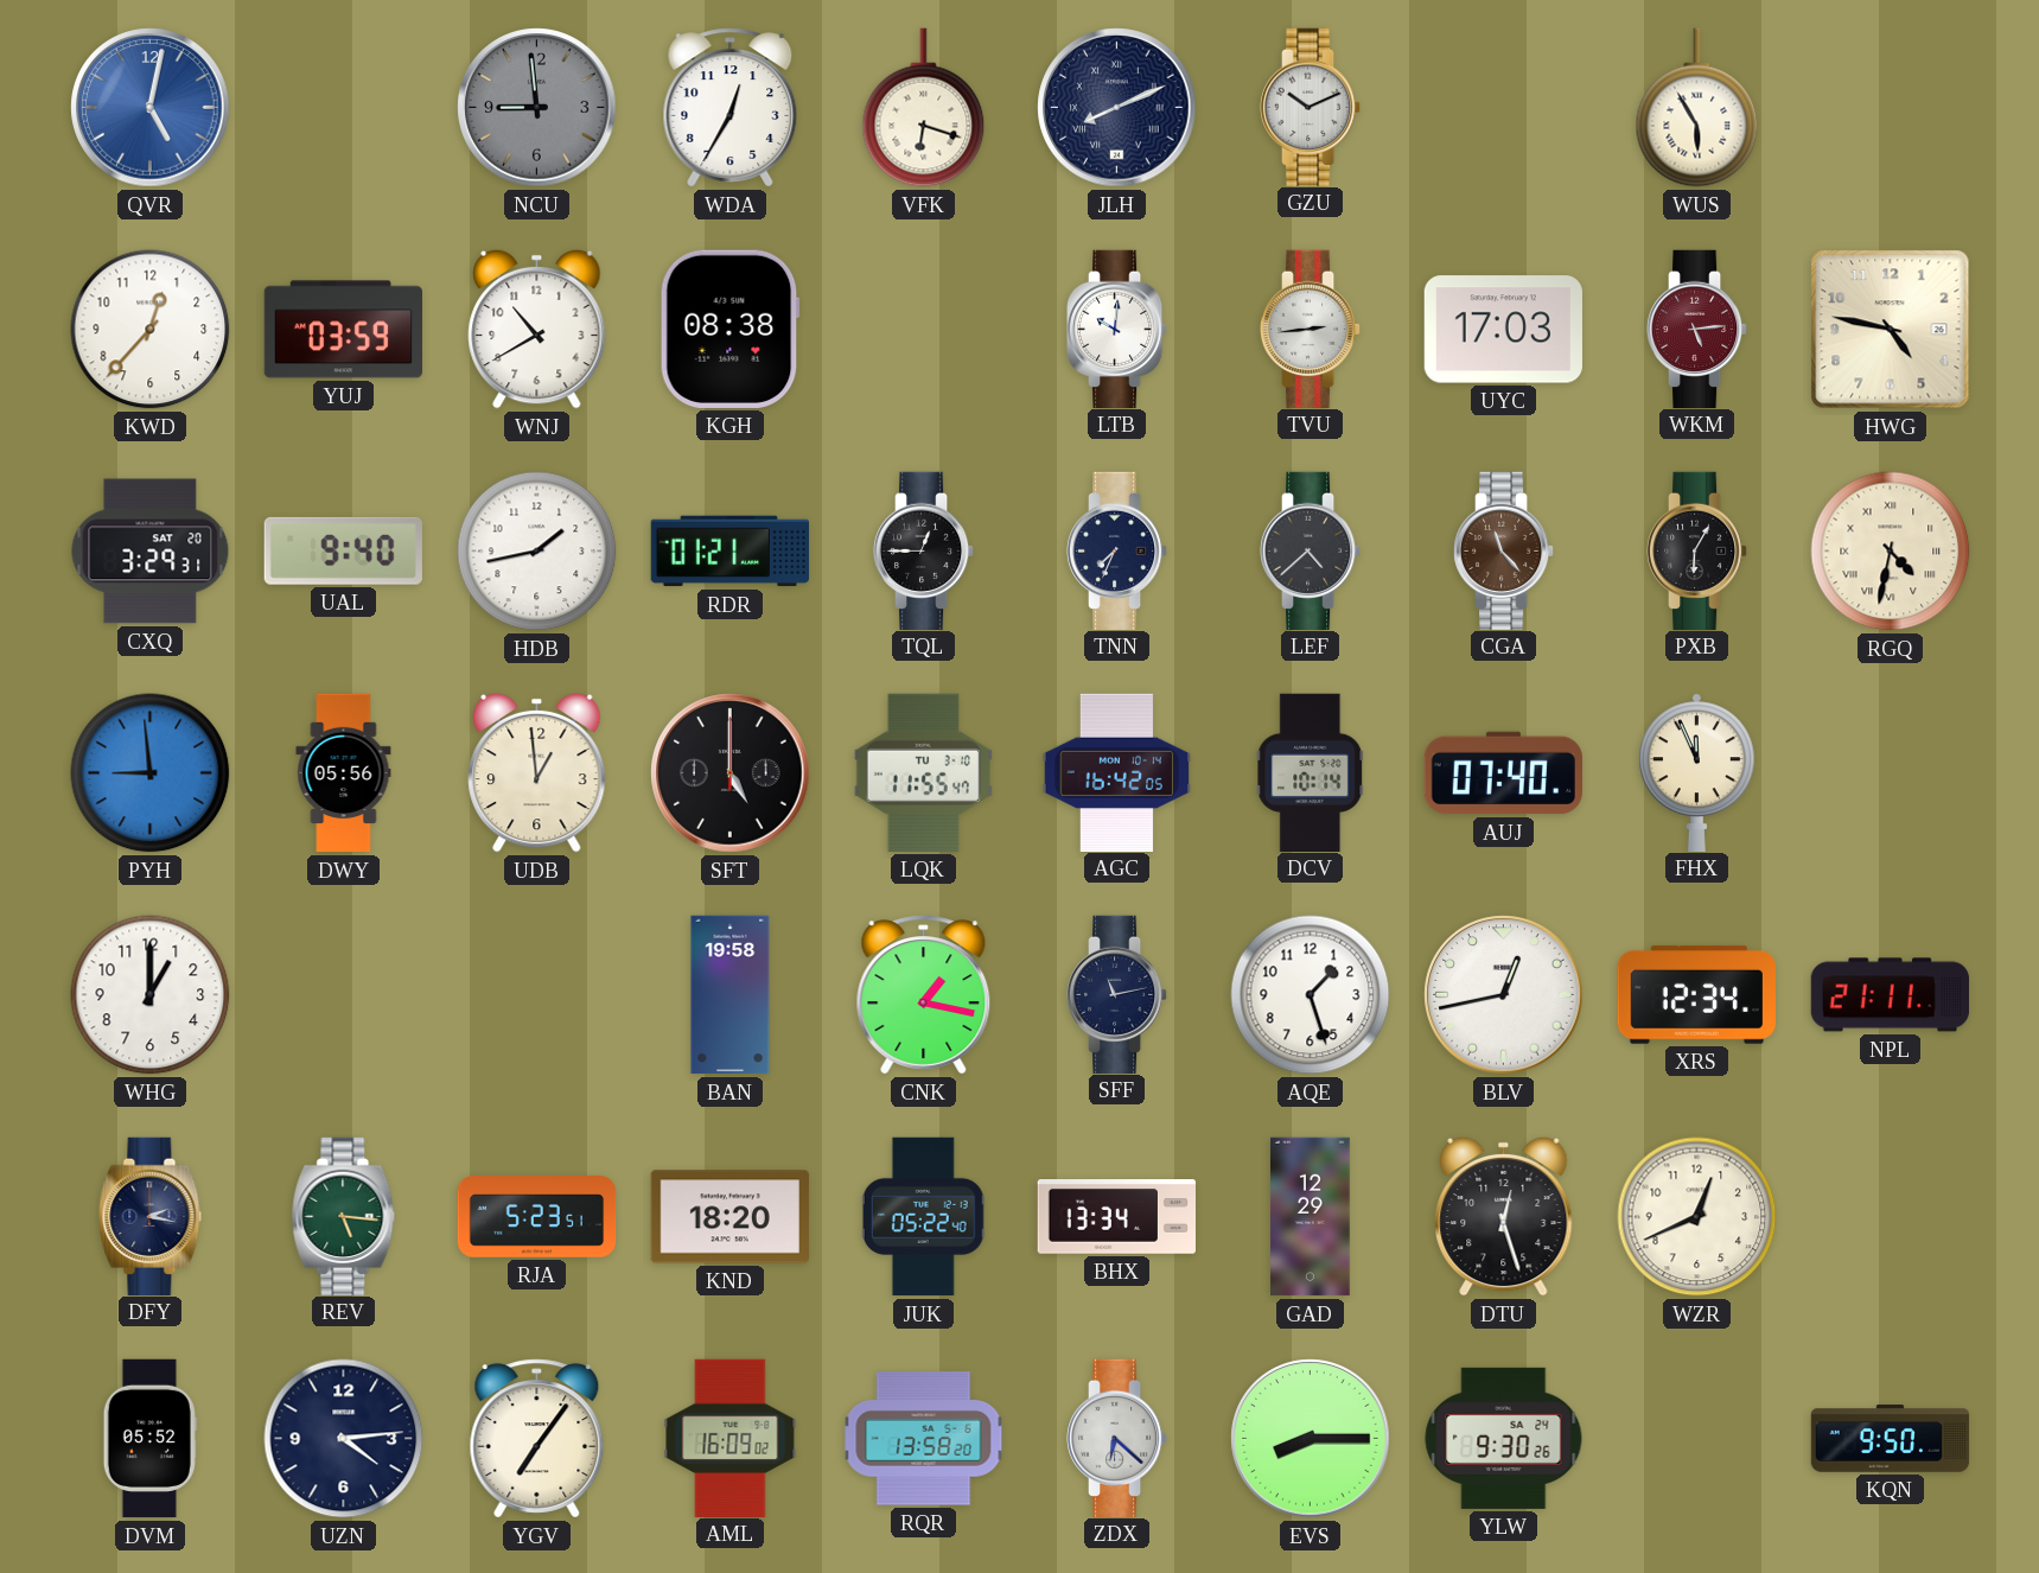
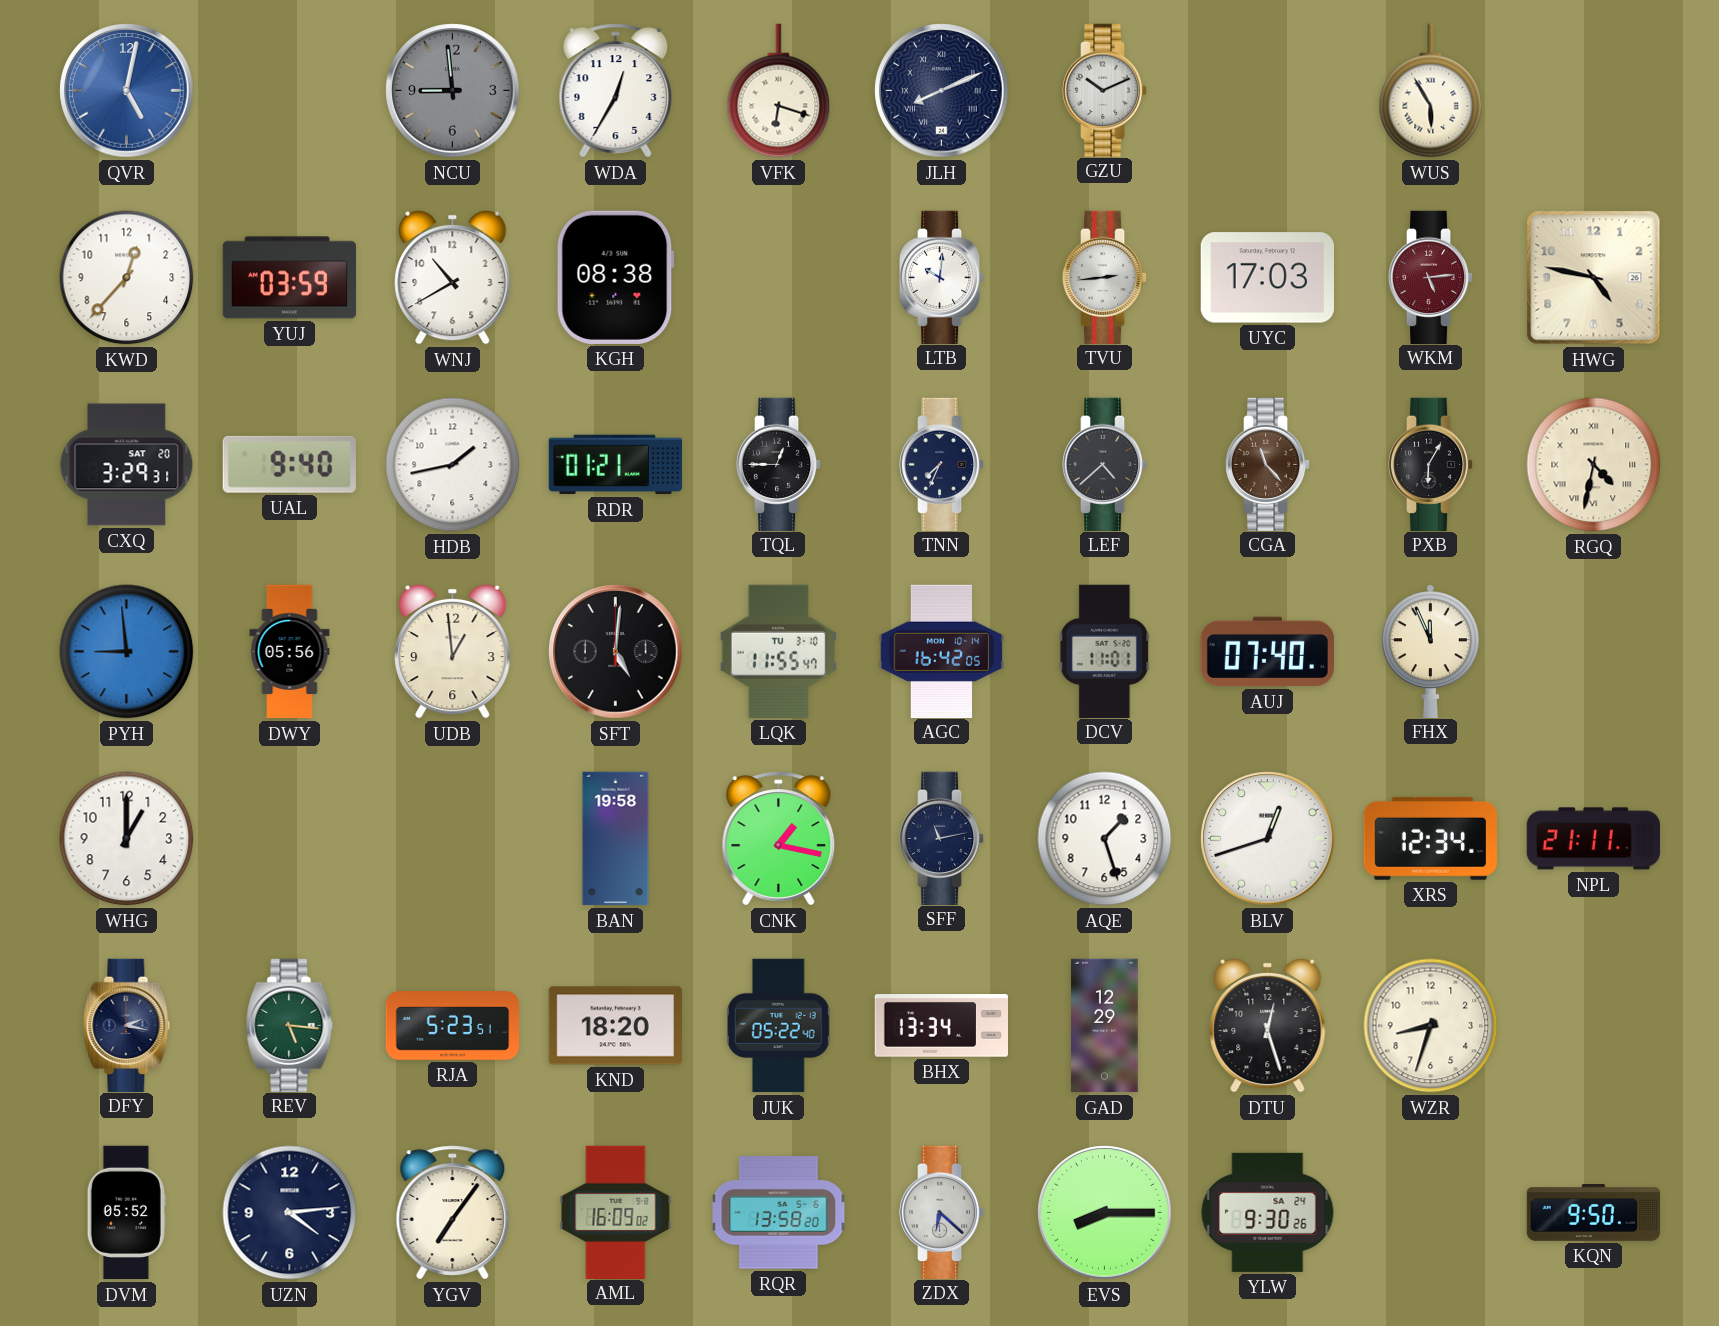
SFT: 5:00 -> 5:01
DCV: 10:14 -> 11:01
BLV: 12:43 -> 12:42
WZR: 12:41 -> 8:33
